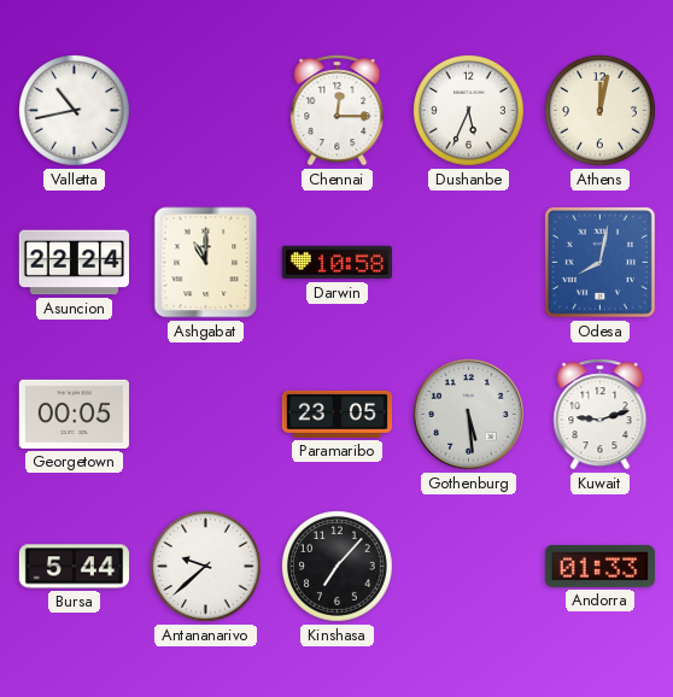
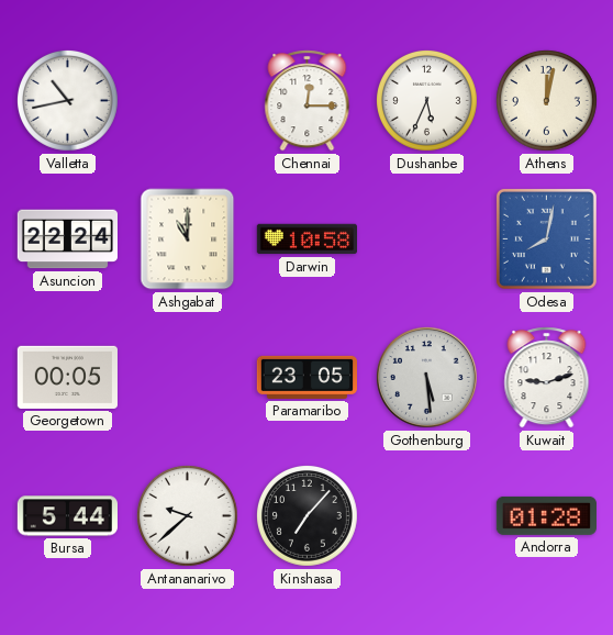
Andorra: 01:33 -> 01:28
